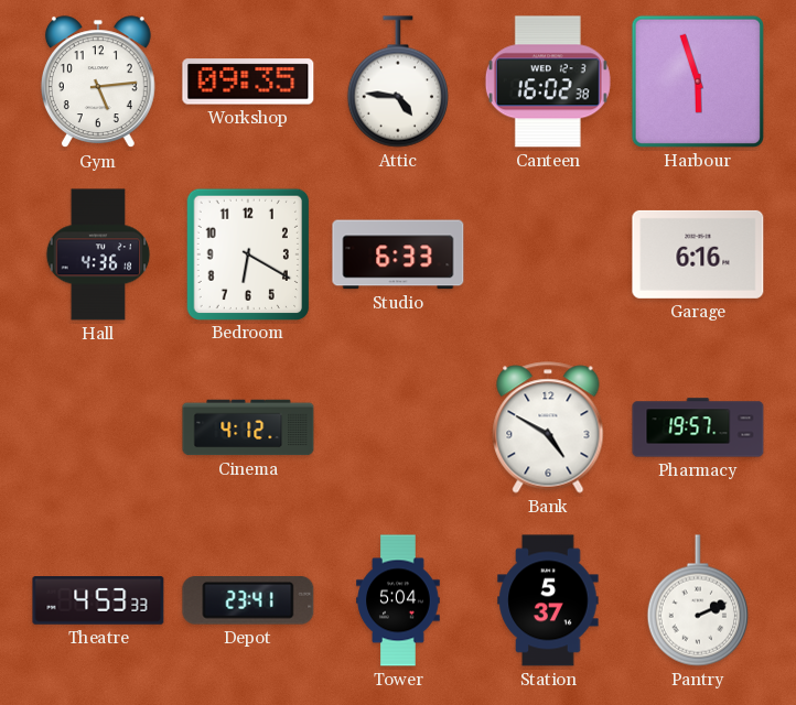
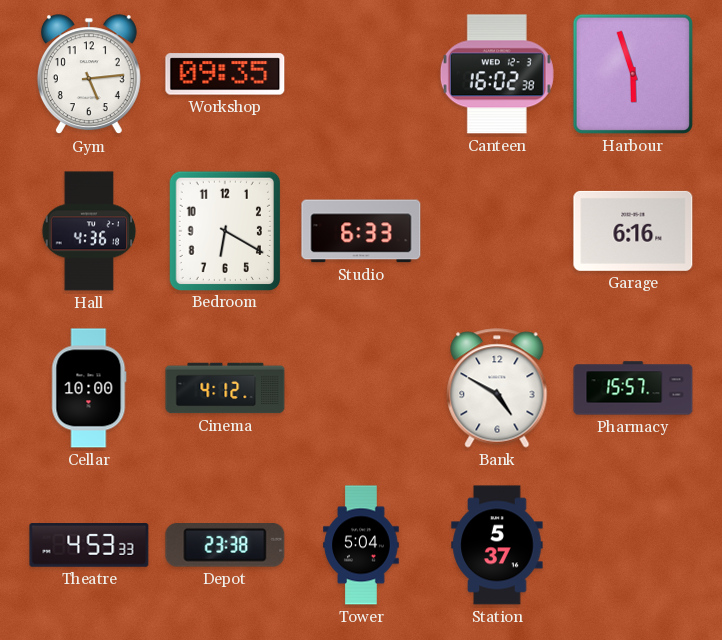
Attic: 4:46 -> none
Cellar: none -> 10:00
Pharmacy: 19:57 -> 15:57
Depot: 23:41 -> 23:38
Pantry: 2:11 -> none
